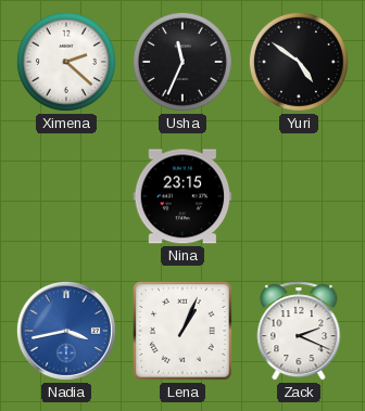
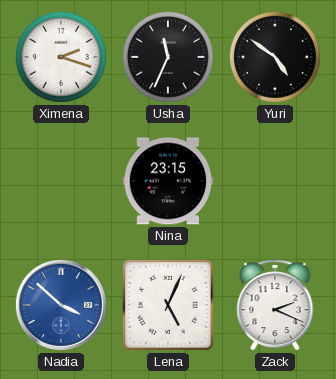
Ximena: 2:22 -> 2:18
Nadia: 3:43 -> 3:52
Lena: 1:04 -> 5:04
